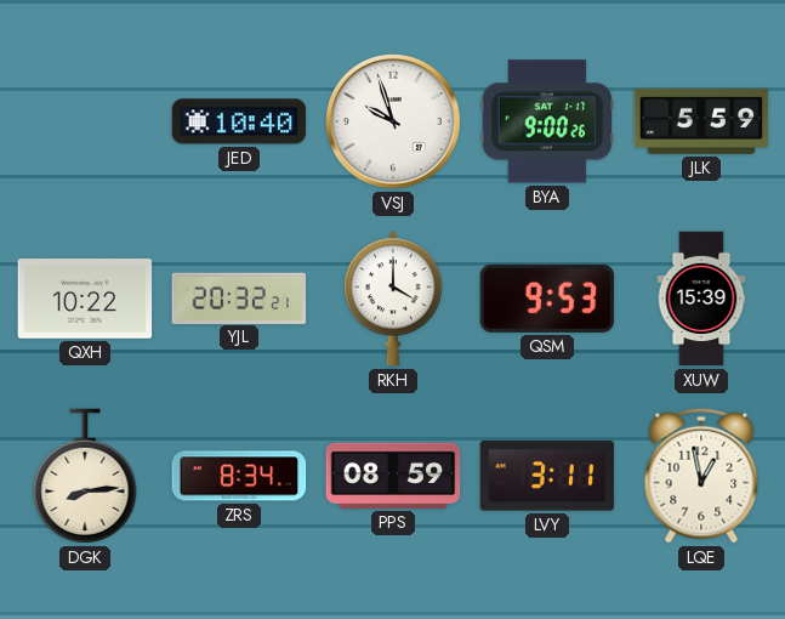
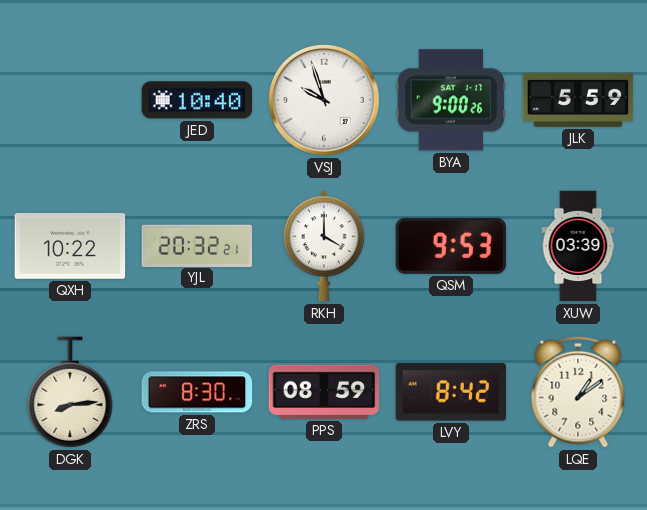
XUW: 15:39 -> 03:39
ZRS: 8:34 -> 8:30
LVY: 3:11 -> 8:42
LQE: 12:58 -> 1:09
